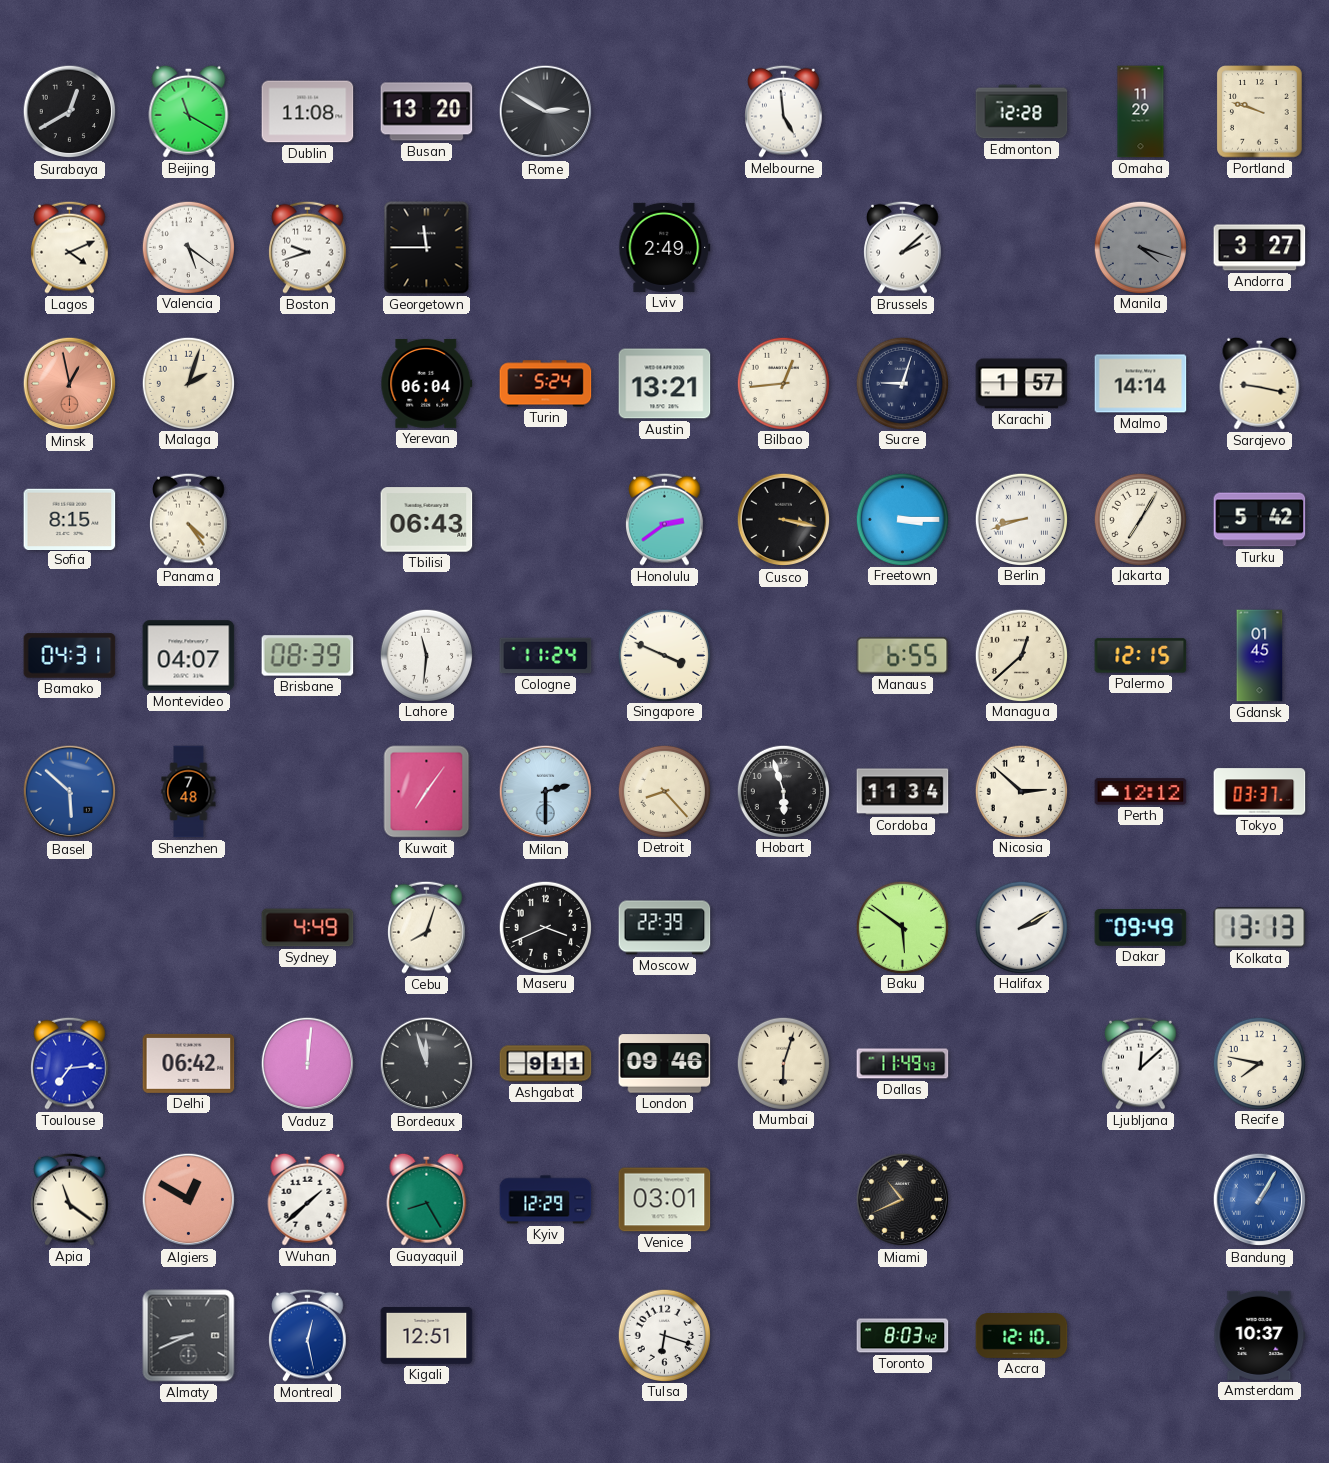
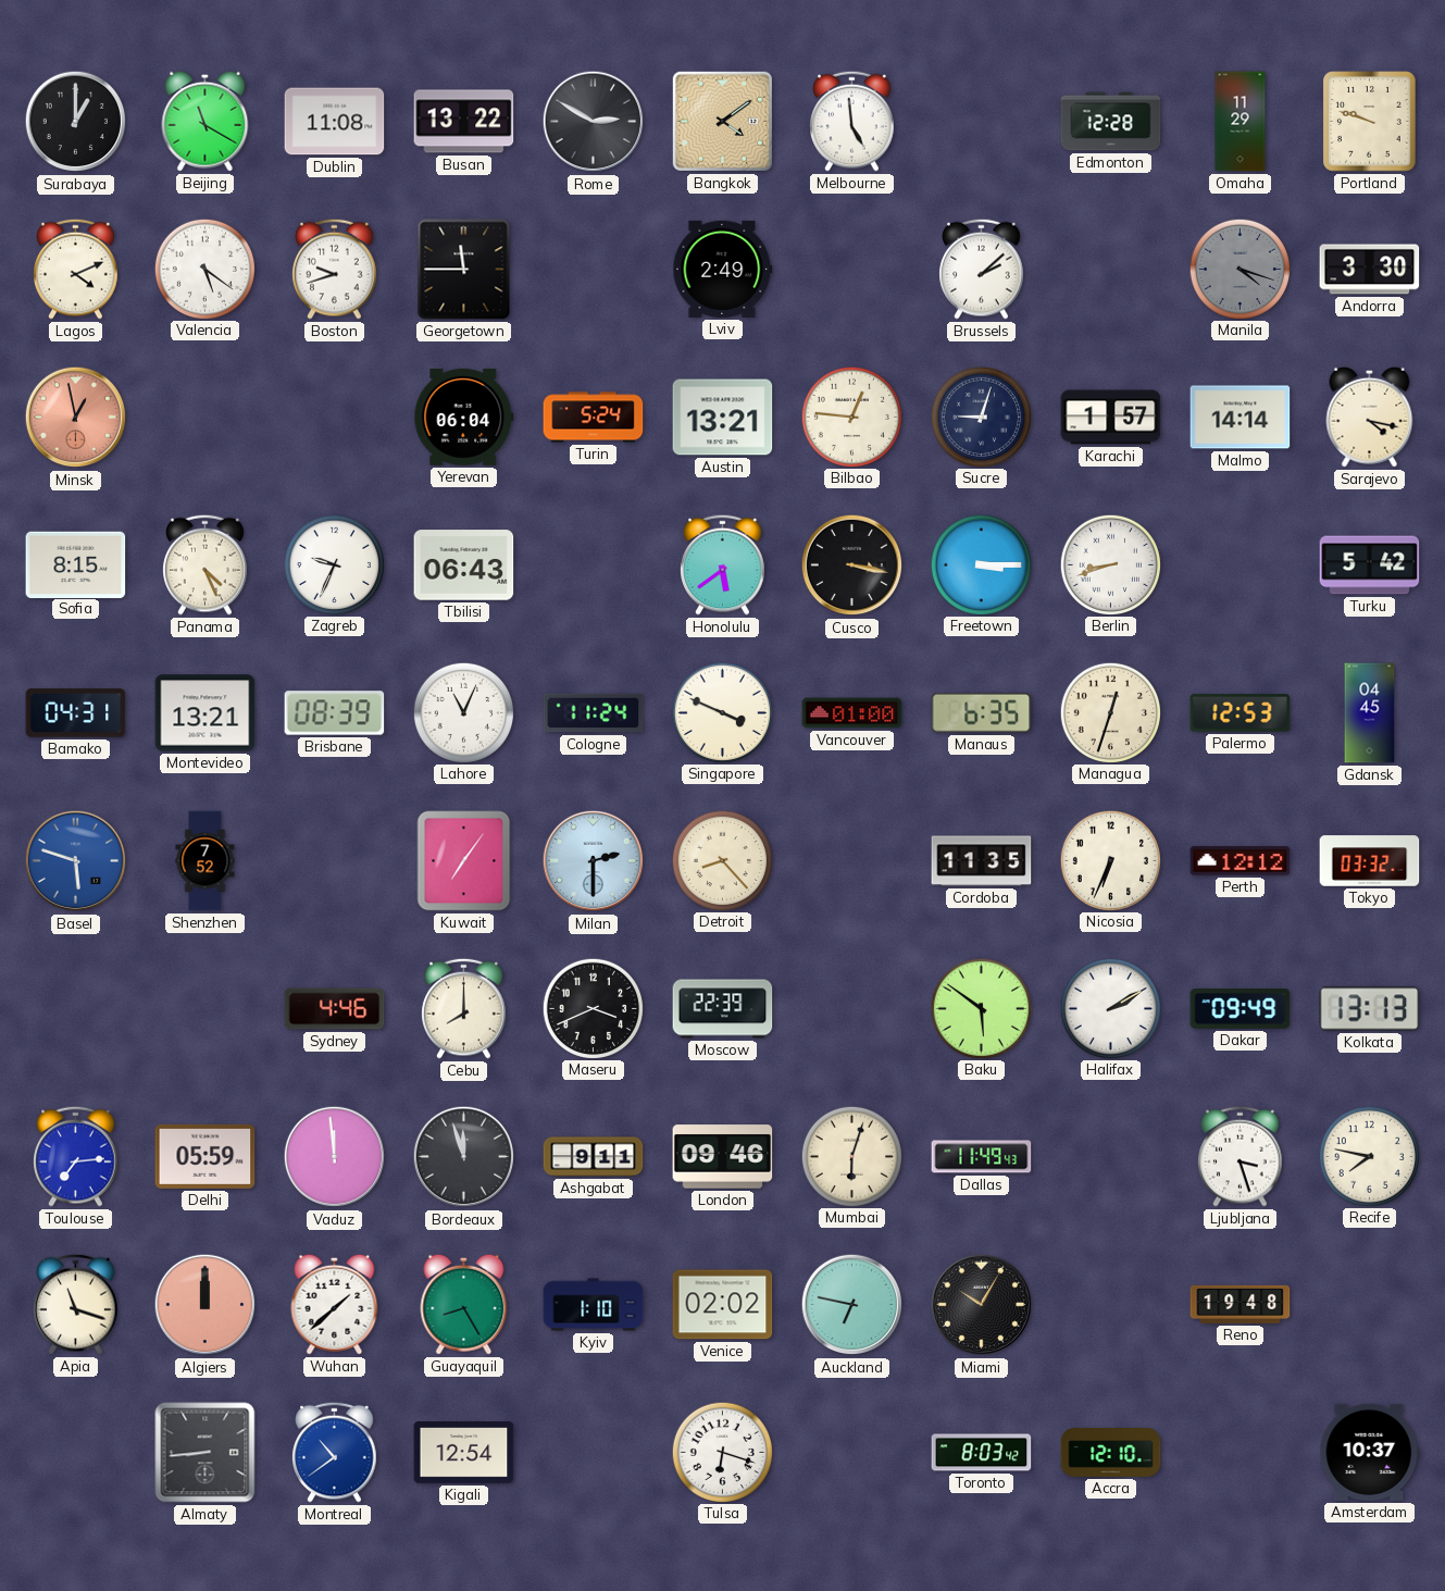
Surabaya: 12:40 -> 1:00
Busan: 13:20 -> 13:22
Bangkok: none -> 4:09
Andorra: 3:27 -> 3:30
Malaga: 2:03 -> none
Bilbao: 12:44 -> 12:46
Sarajevo: 9:17 -> 4:17
Panama: 4:24 -> 4:26
Zagreb: none -> 9:34
Honolulu: 2:39 -> 5:39
Jakarta: 7:05 -> none
Montevideo: 04:07 -> 13:21
Lahore: 11:31 -> 11:04
Vancouver: none -> 01:00
Manaus: 6:55 -> 6:35
Managua: 12:38 -> 12:33
Palermo: 12:15 -> 12:53
Gdansk: 01:45 -> 04:45
Basel: 5:52 -> 5:48
Shenzhen: 7:48 -> 7:52
Hobart: 5:57 -> none
Cordoba: 11:34 -> 11:35
Nicosia: 2:52 -> 6:34
Tokyo: 03:37 -> 03:32
Sydney: 4:49 -> 4:46
Cebu: 8:03 -> 8:00
Delhi: 06:42 -> 05:59
Vaduz: 12:01 -> 11:59
Ljubljana: 12:08 -> 3:27
Apia: 11:21 -> 11:18
Algiers: 12:50 -> 12:00
Kyiv: 12:29 -> 1:10
Venice: 03:01 -> 02:02
Auckland: none -> 6:47
Miami: 10:41 -> 10:05
Reno: none -> 19:48
Bandung: 1:05 -> none
Almaty: 8:41 -> 8:44
Montreal: 12:28 -> 10:39
Kigali: 12:51 -> 12:54
